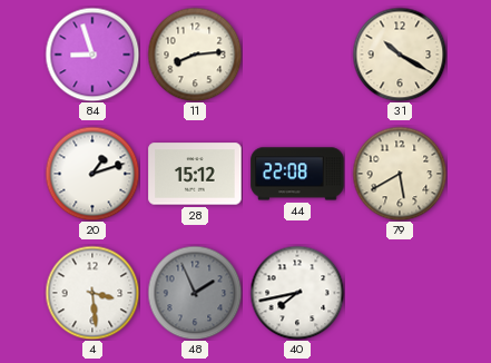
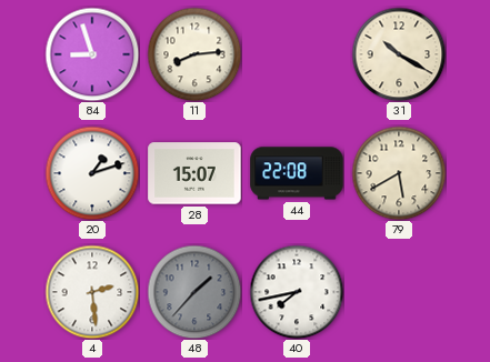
28: 15:12 -> 15:07
4: 3:29 -> 2:29
48: 1:56 -> 1:37
